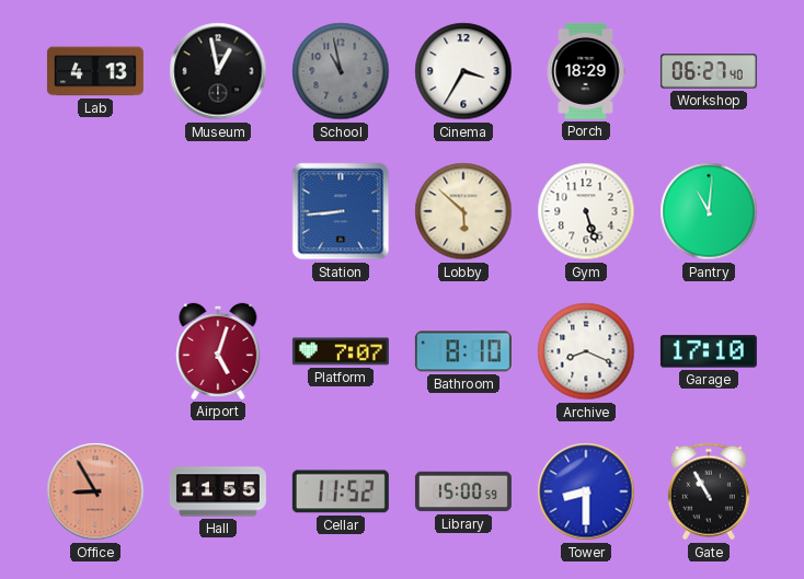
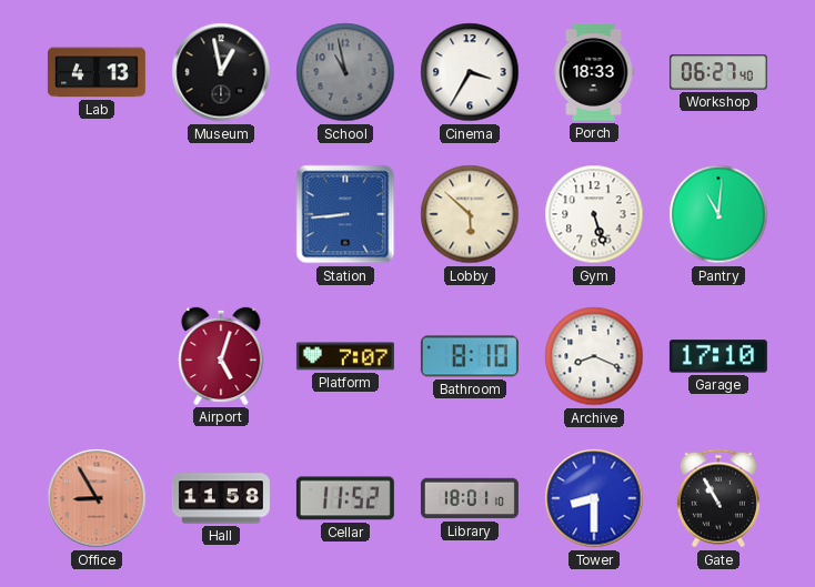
Porch: 18:29 -> 18:33
Hall: 11:55 -> 11:58
Library: 15:00 -> 18:01
